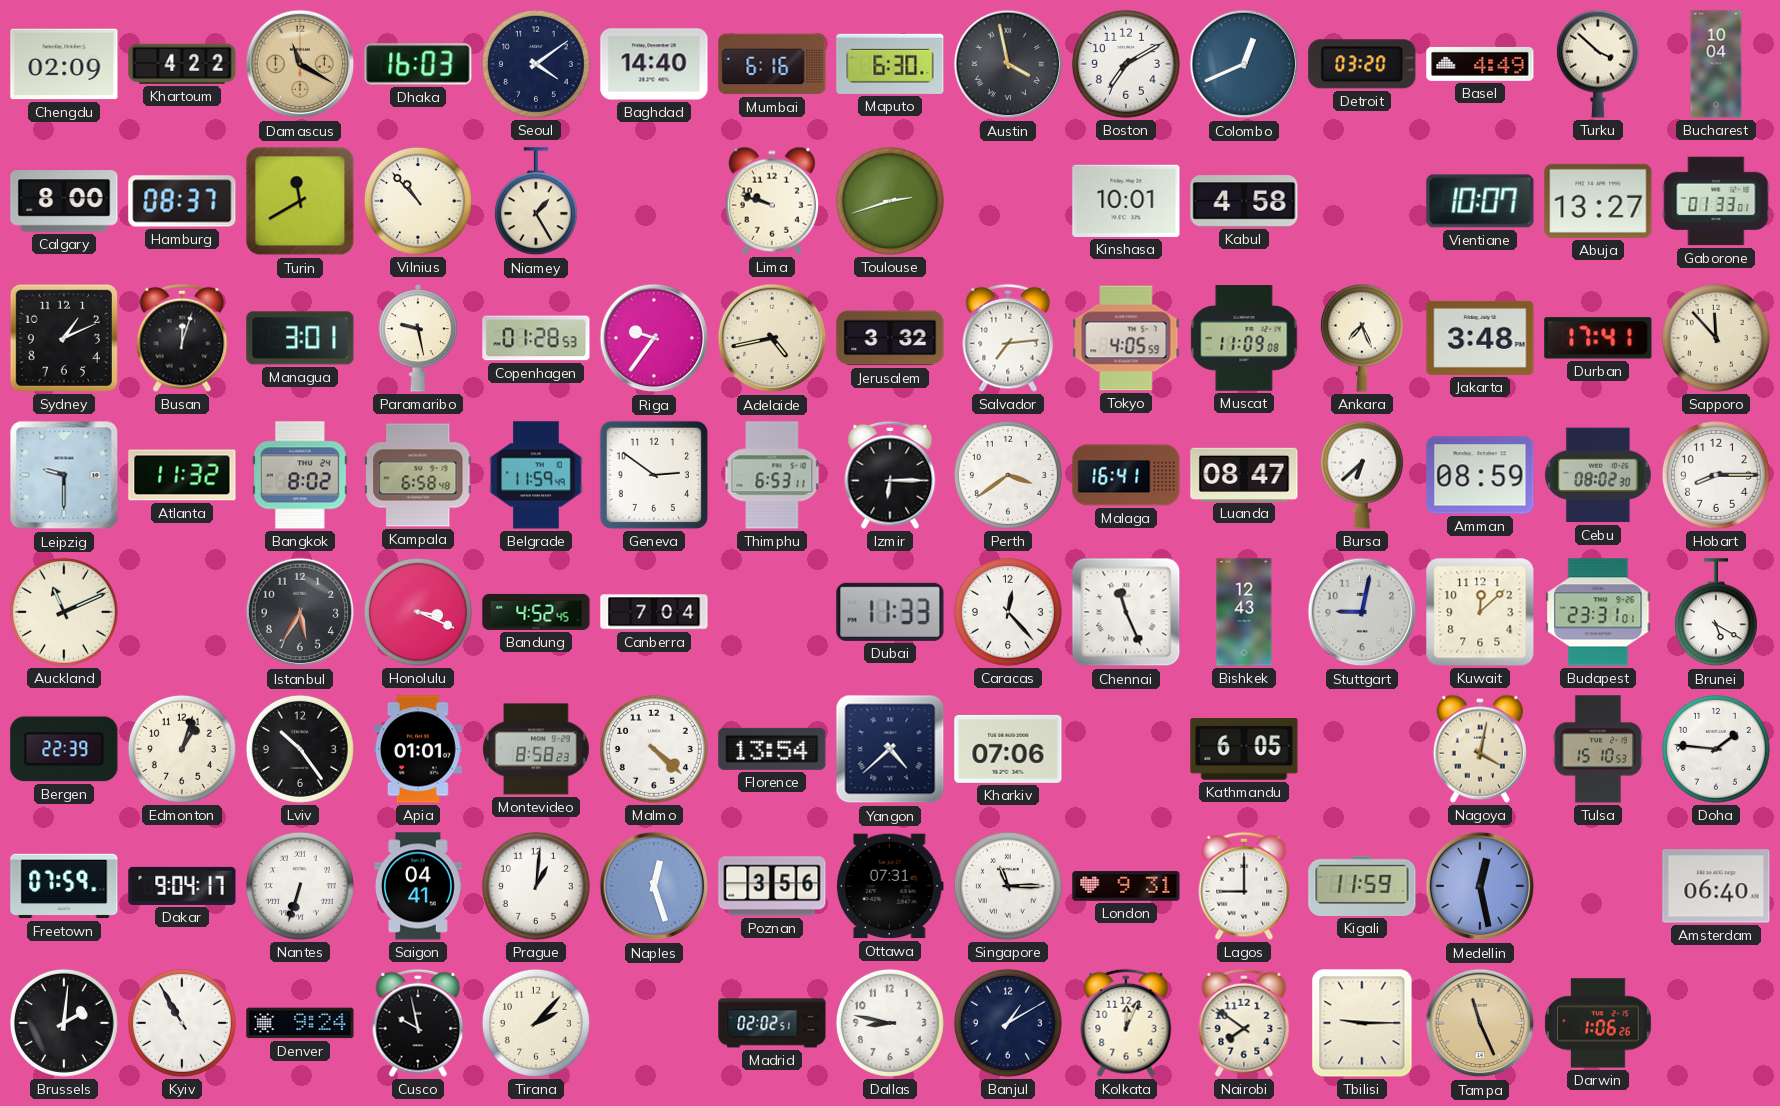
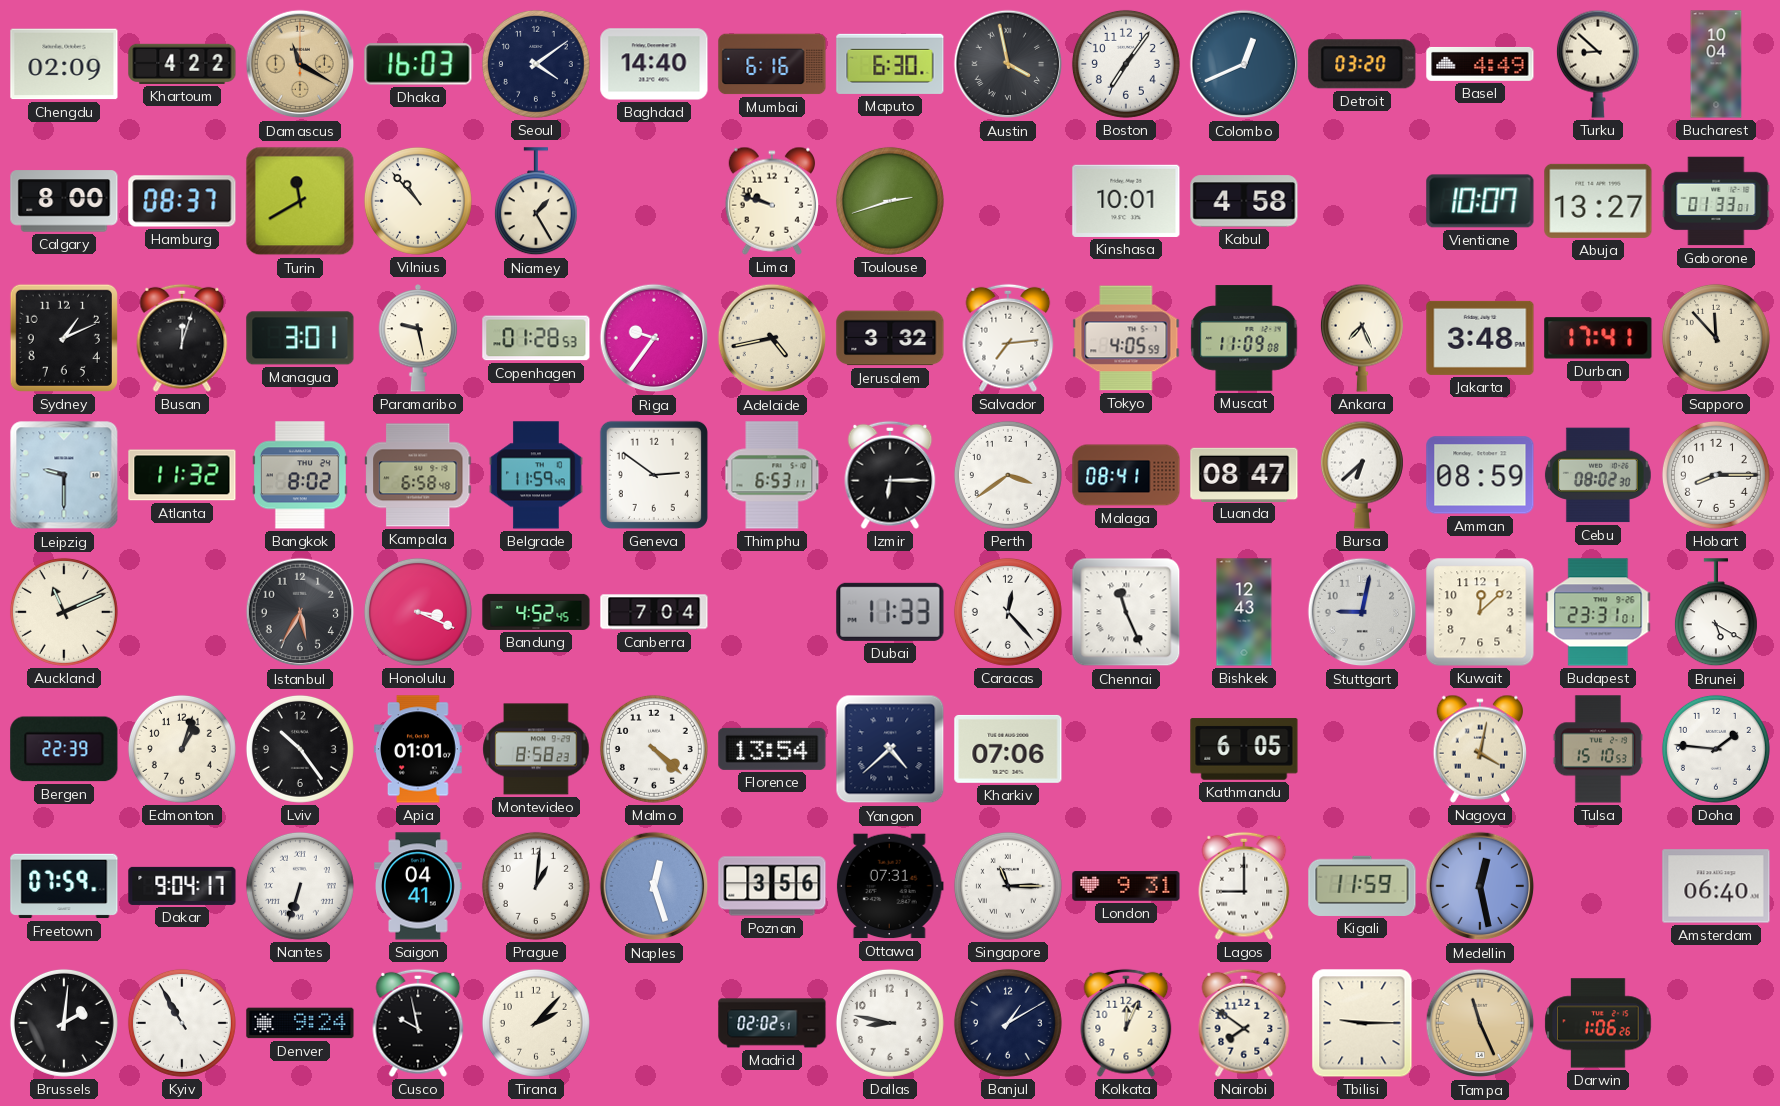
Boston: 7:10 -> 7:06
Turku: 3:52 -> 8:52
Malaga: 16:41 -> 08:41
